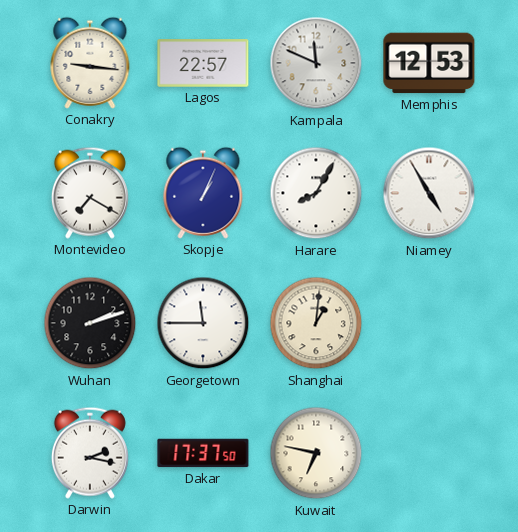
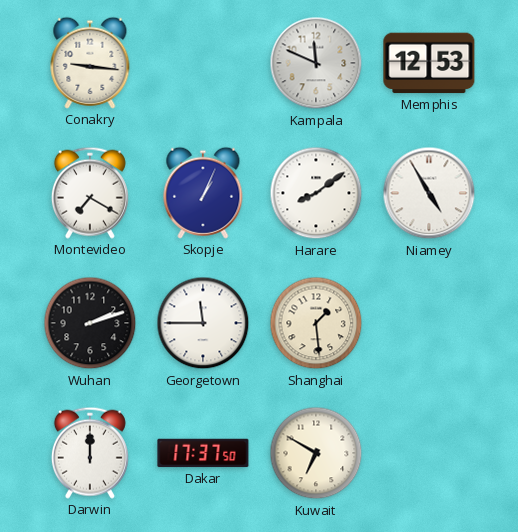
Lagos: 22:57 -> none
Harare: 8:05 -> 8:09
Shanghai: 1:01 -> 1:29
Darwin: 2:17 -> 12:00
Kuwait: 6:47 -> 6:50
